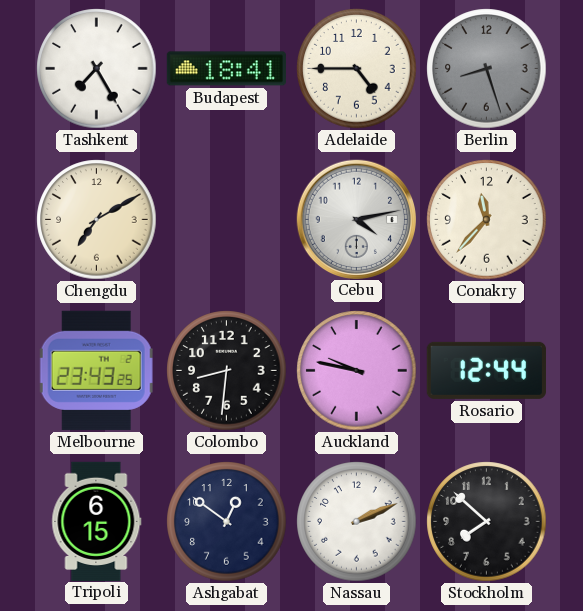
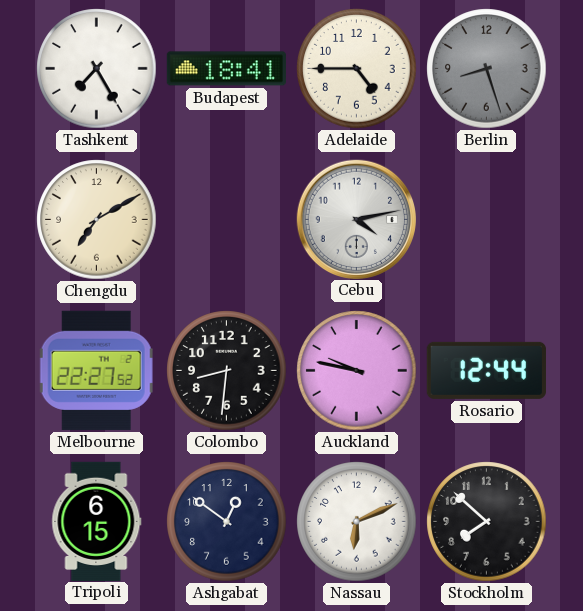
Conakry: 11:37 -> none
Melbourne: 23:43 -> 22:27
Nassau: 2:11 -> 6:11
